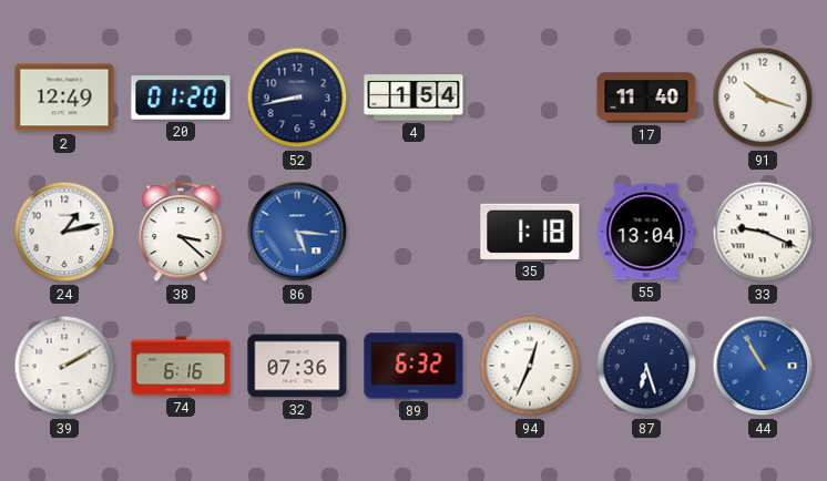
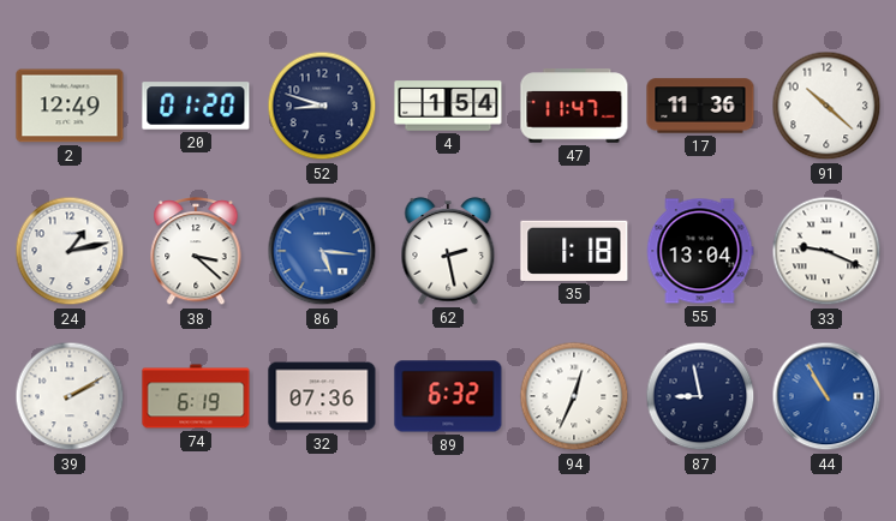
52: 8:43 -> 8:48
47: none -> 11:47
17: 11:40 -> 11:36
91: 10:18 -> 10:22
62: none -> 2:28
74: 6:16 -> 6:19
87: 6:27 -> 8:58
